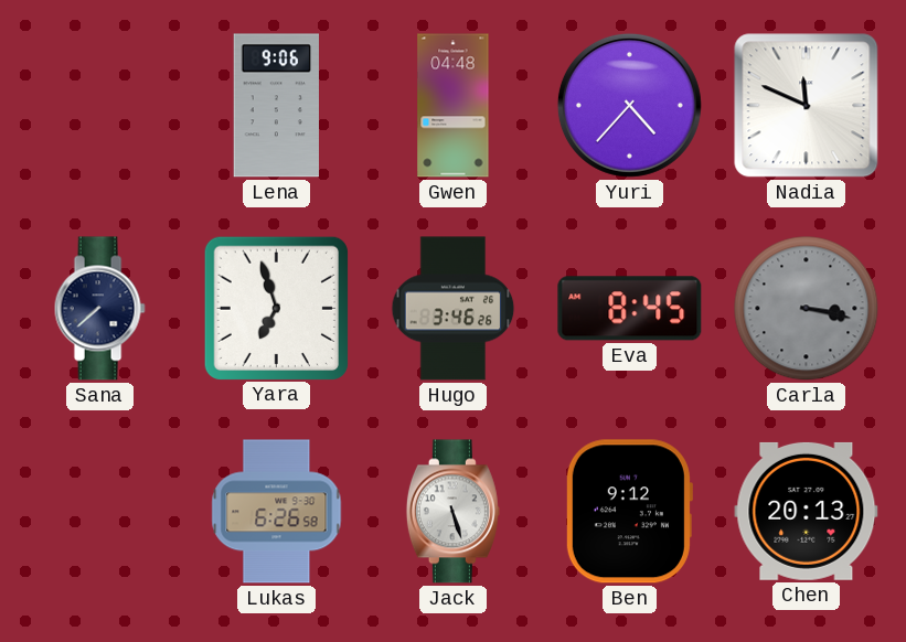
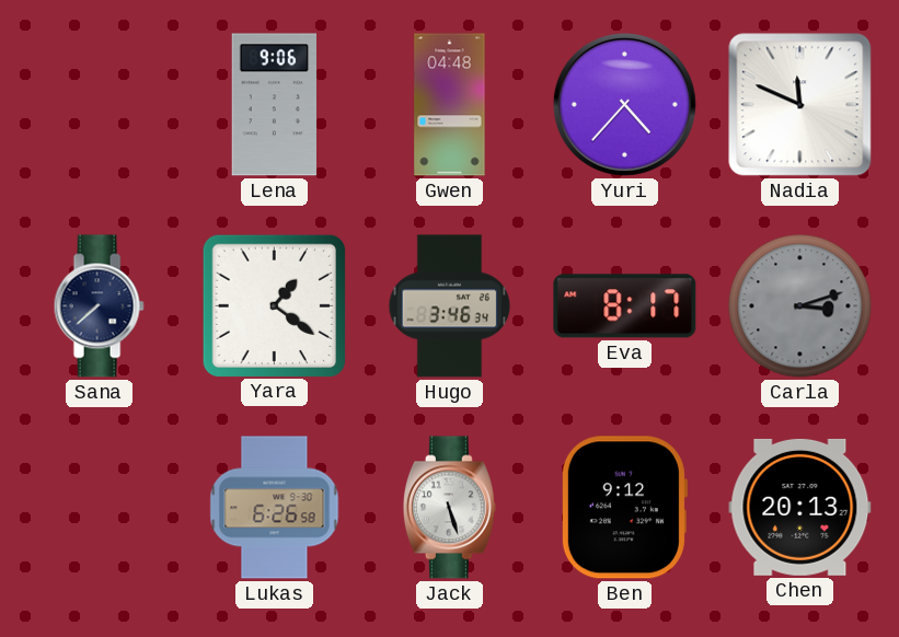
Yara: 6:57 -> 1:21
Hugo: 3:46:26 -> 3:46:34
Eva: 8:45 -> 8:17
Carla: 3:17 -> 3:12
